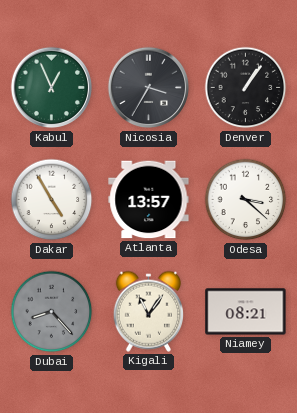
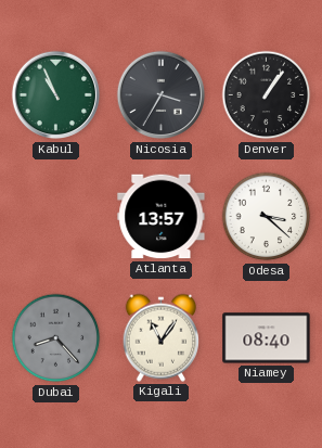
Kabul: 12:56 -> 10:56
Dakar: 4:55 -> none
Niamey: 08:21 -> 08:40
